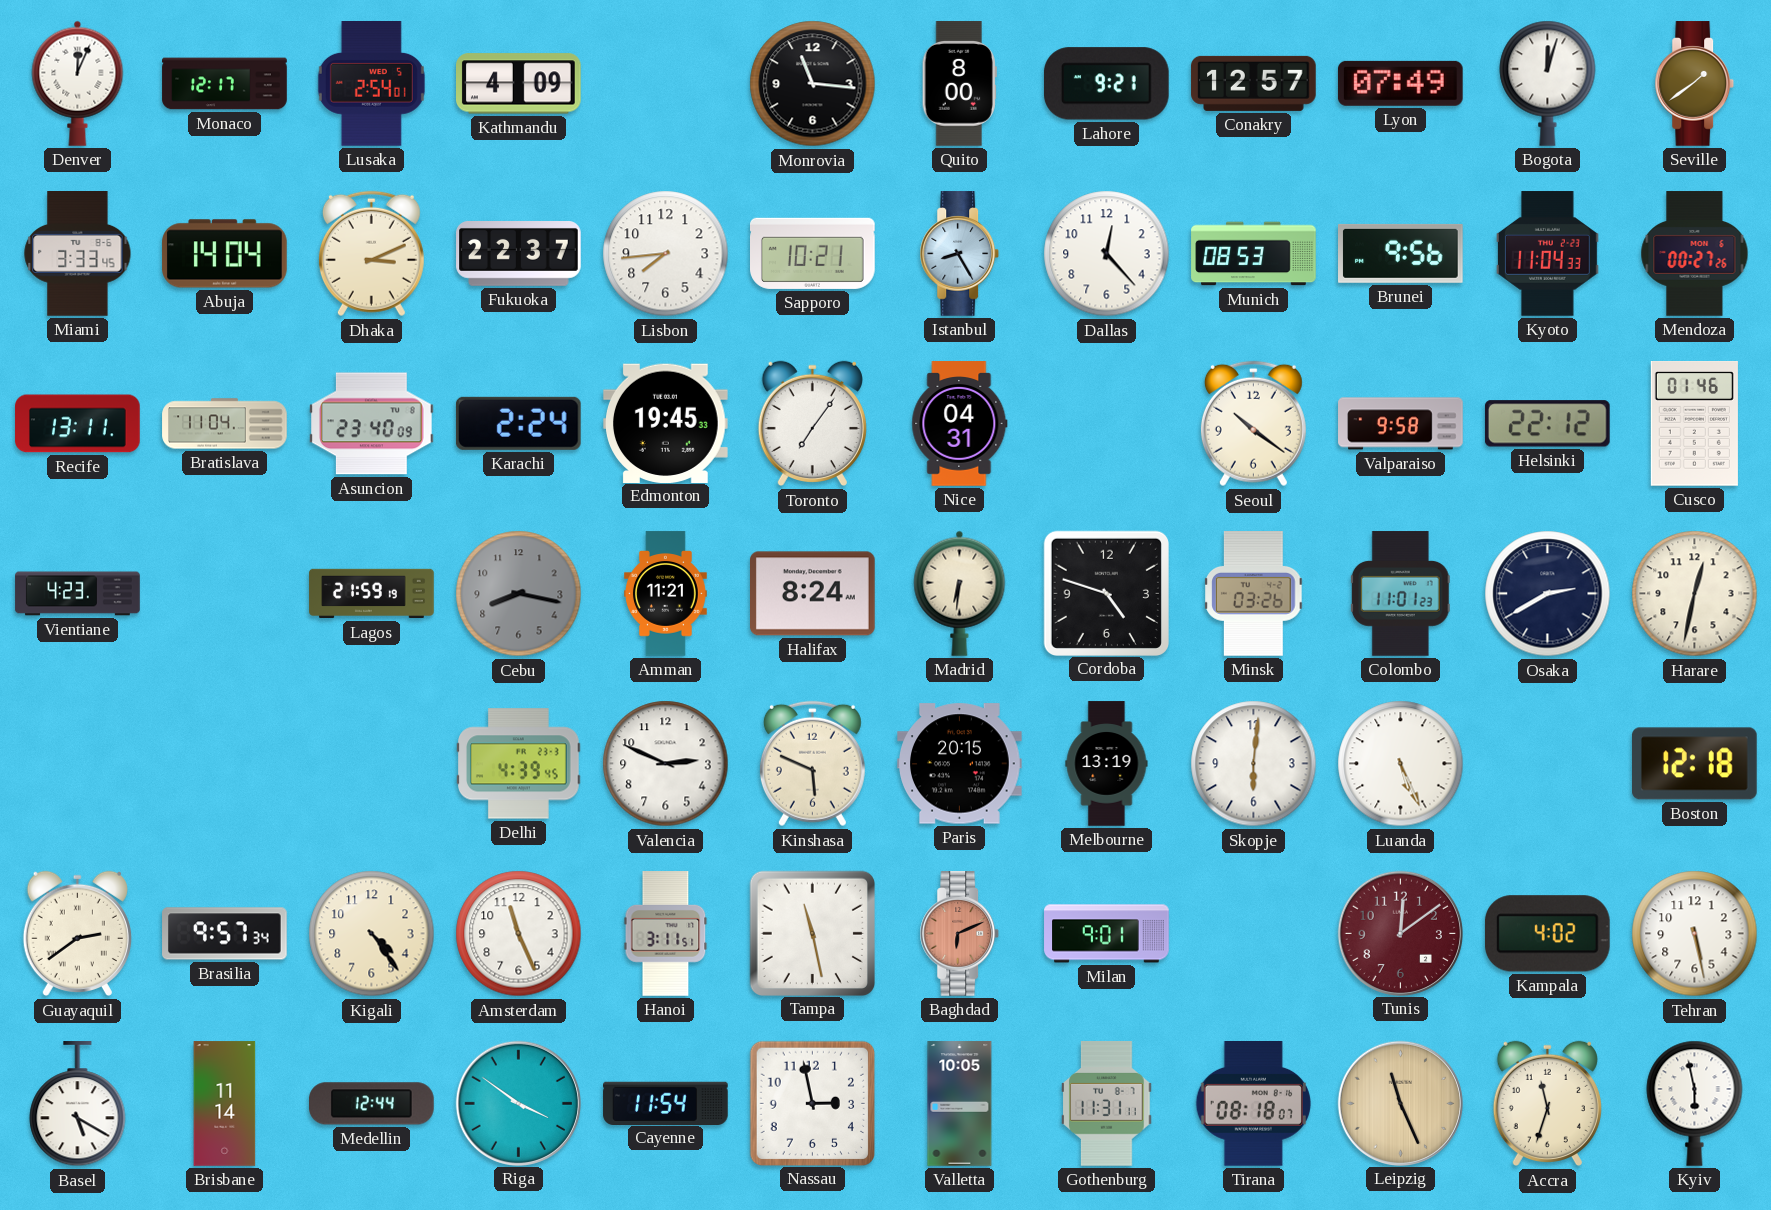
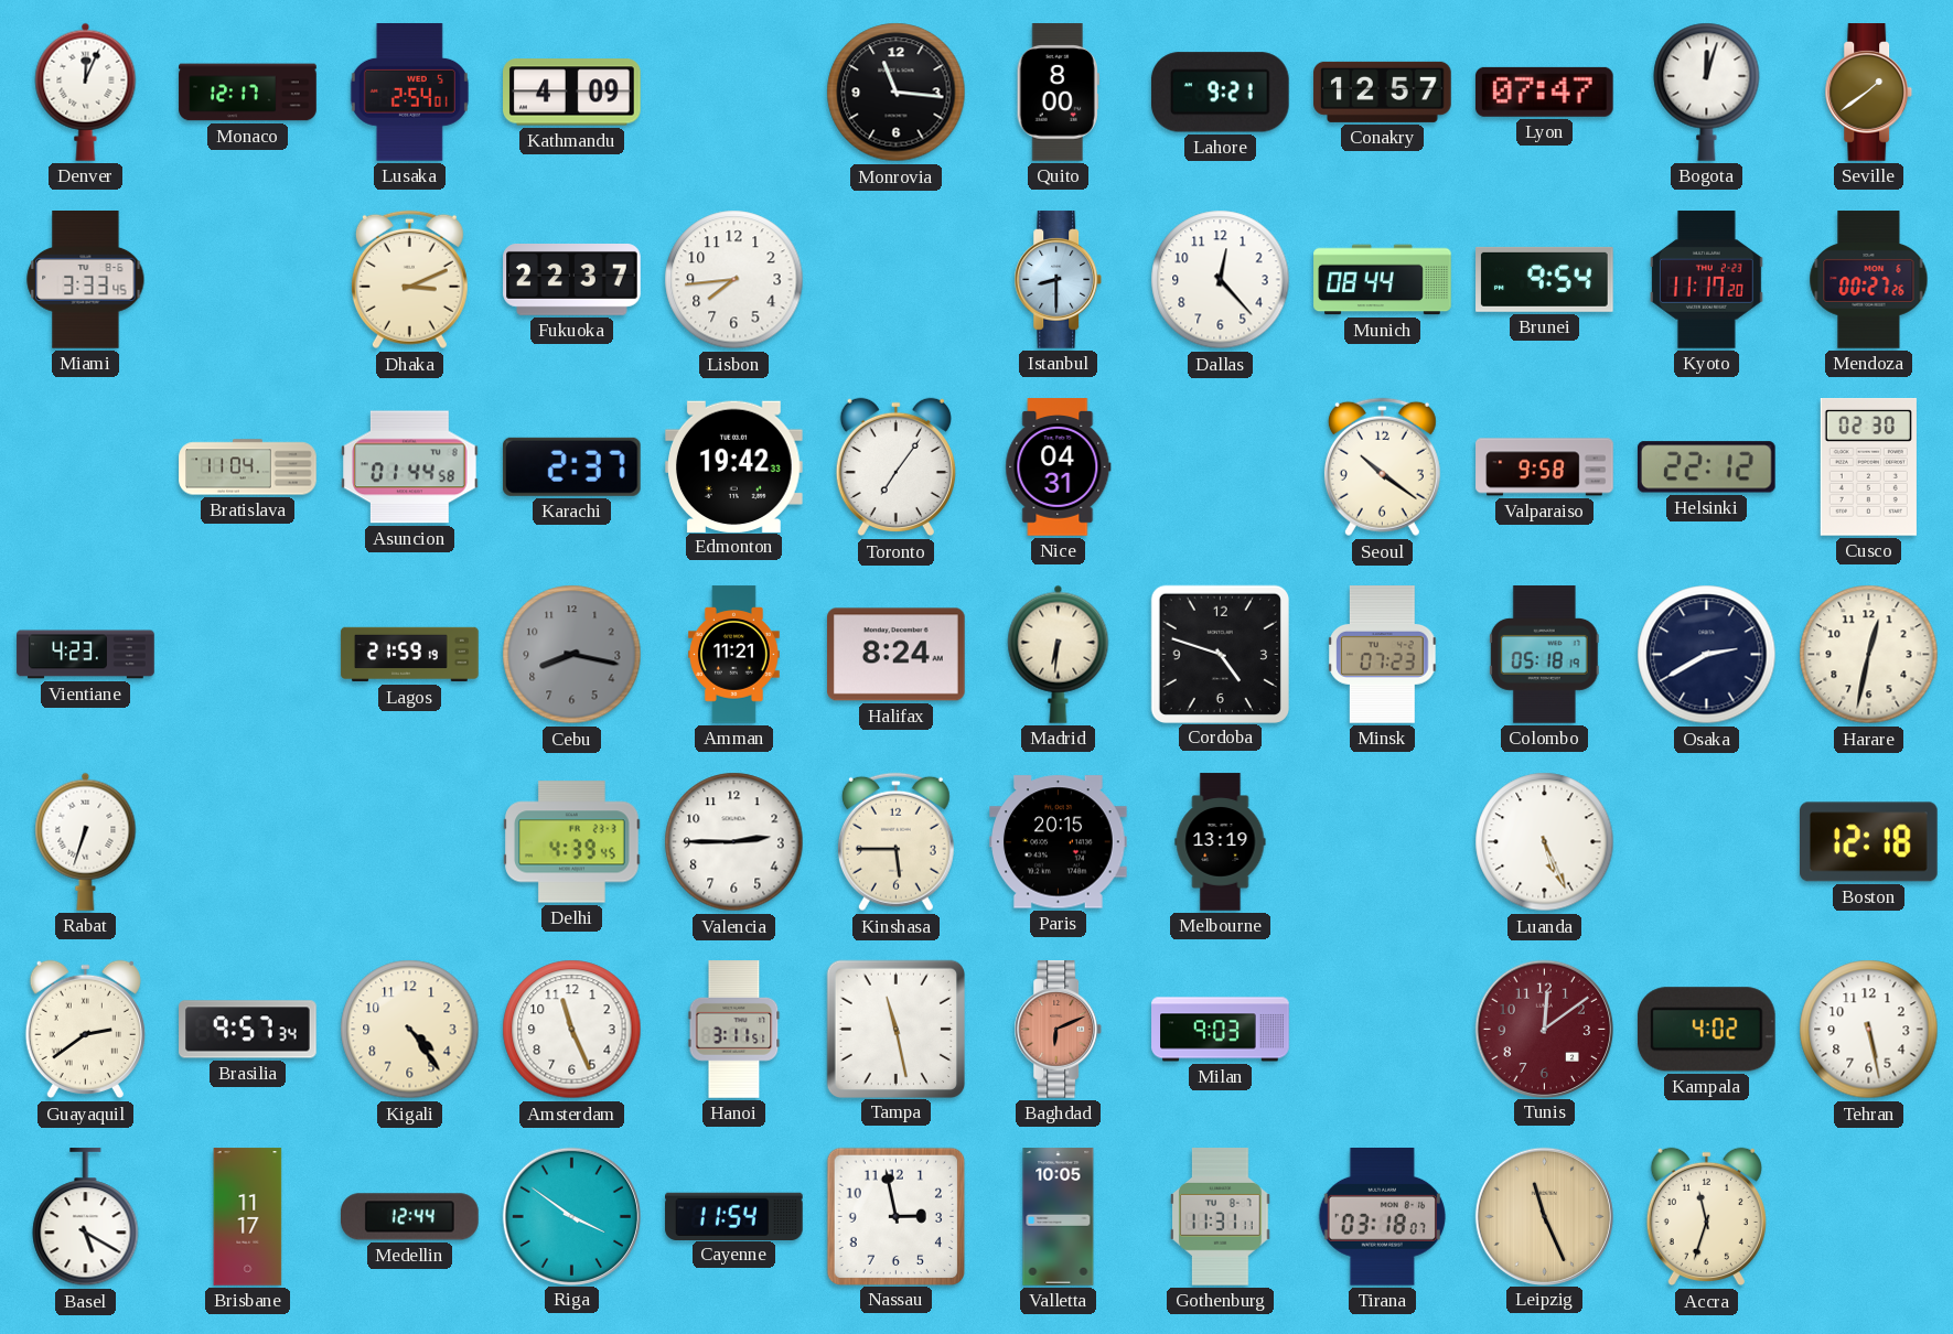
Lyon: 07:49 -> 07:47
Abuja: 14:04 -> none
Sapporo: 10:21 -> none
Istanbul: 8:25 -> 8:30
Munich: 08:53 -> 08:44
Brunei: 9:56 -> 9:54
Kyoto: 11:04 -> 11:17
Recife: 13:11 -> none
Asuncion: 23:40 -> 01:44
Karachi: 2:24 -> 2:37
Edmonton: 19:45 -> 19:42
Cusco: 01:46 -> 02:30
Minsk: 03:26 -> 07:23
Colombo: 11:01 -> 05:18
Rabat: none -> 6:33
Valencia: 2:49 -> 2:45
Kinshasa: 5:49 -> 5:45
Skopje: 6:01 -> none
Milan: 9:01 -> 9:03
Brisbane: 11:14 -> 11:17
Tirana: 08:18 -> 03:18
Kyiv: 5:58 -> none
